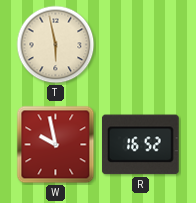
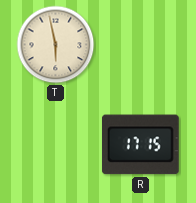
W: 9:58 -> none
R: 16:52 -> 17:15
